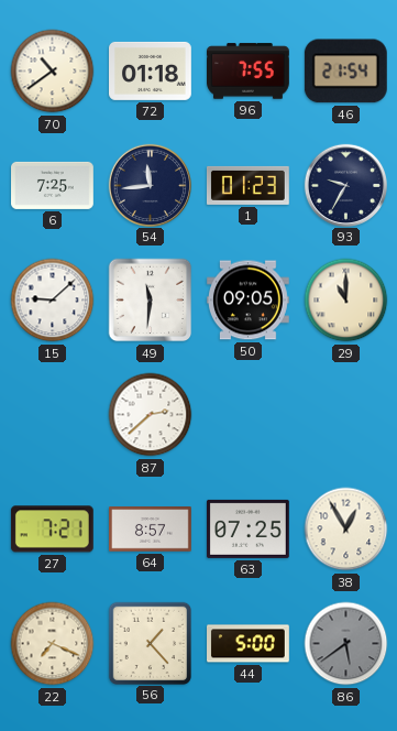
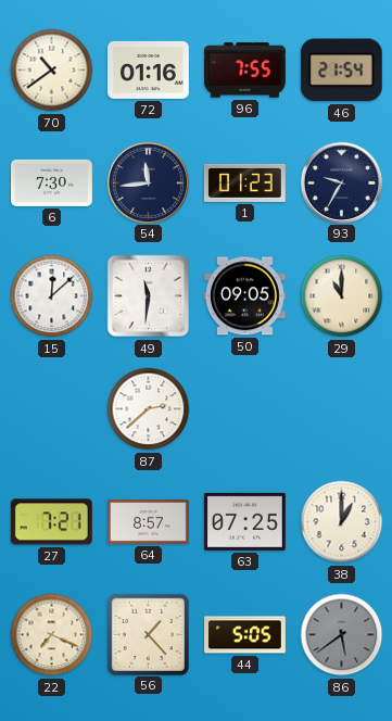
72: 01:18 -> 01:16
6: 7:25 -> 7:30
15: 9:08 -> 12:08
38: 12:55 -> 1:00
44: 5:00 -> 5:05
